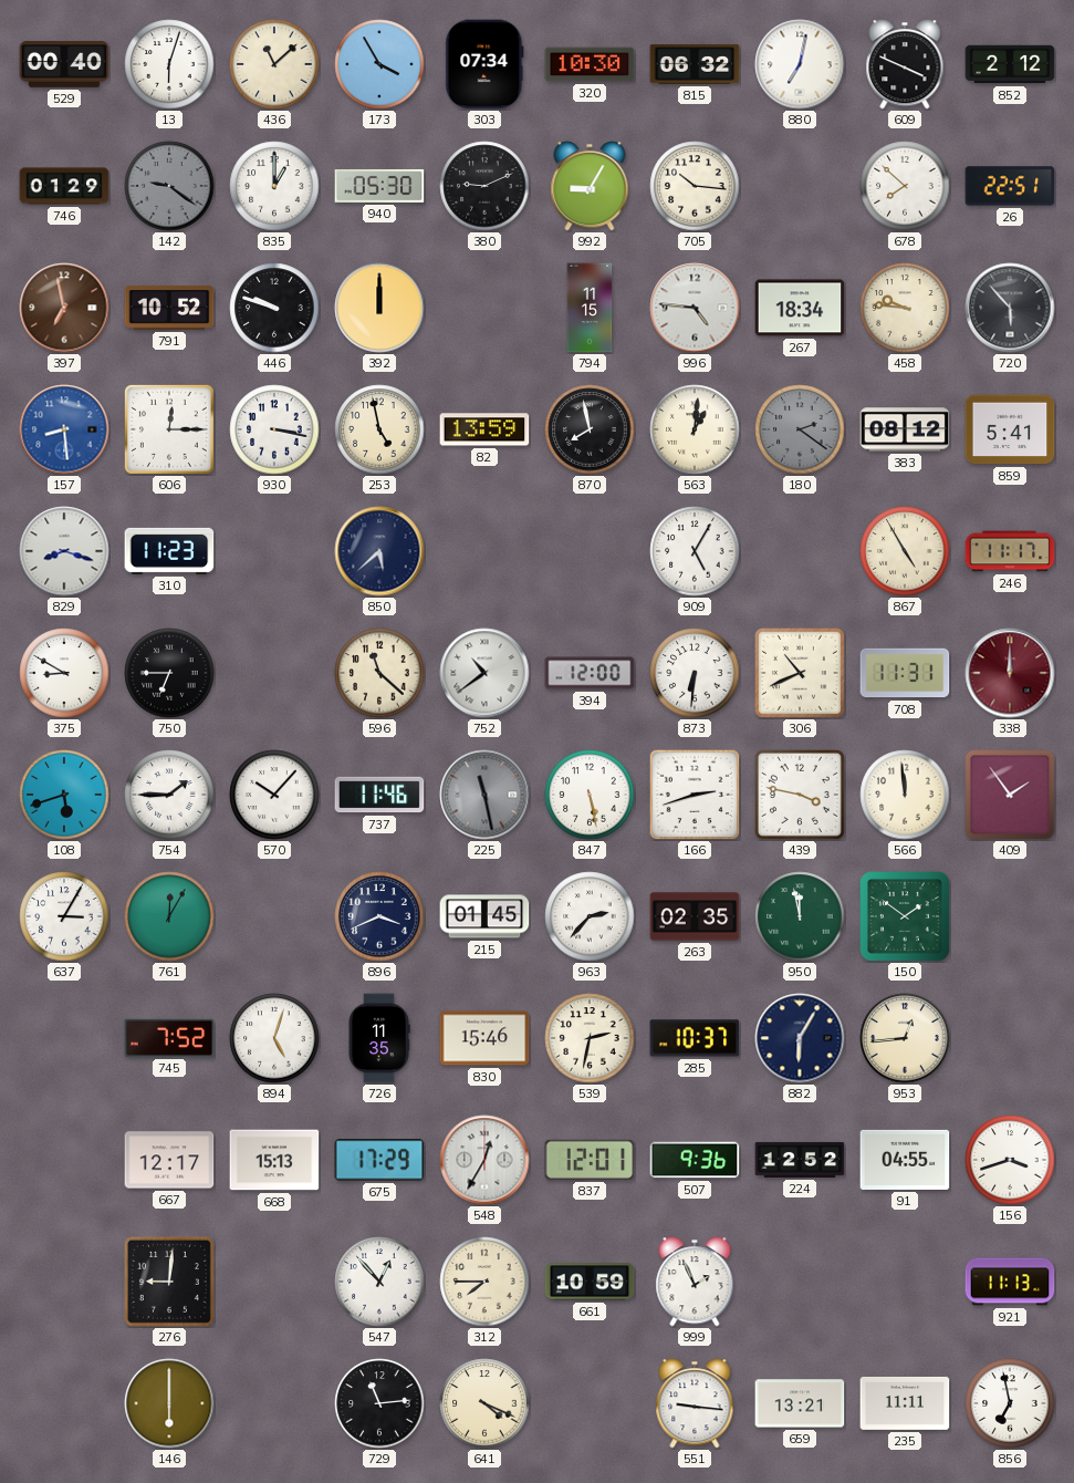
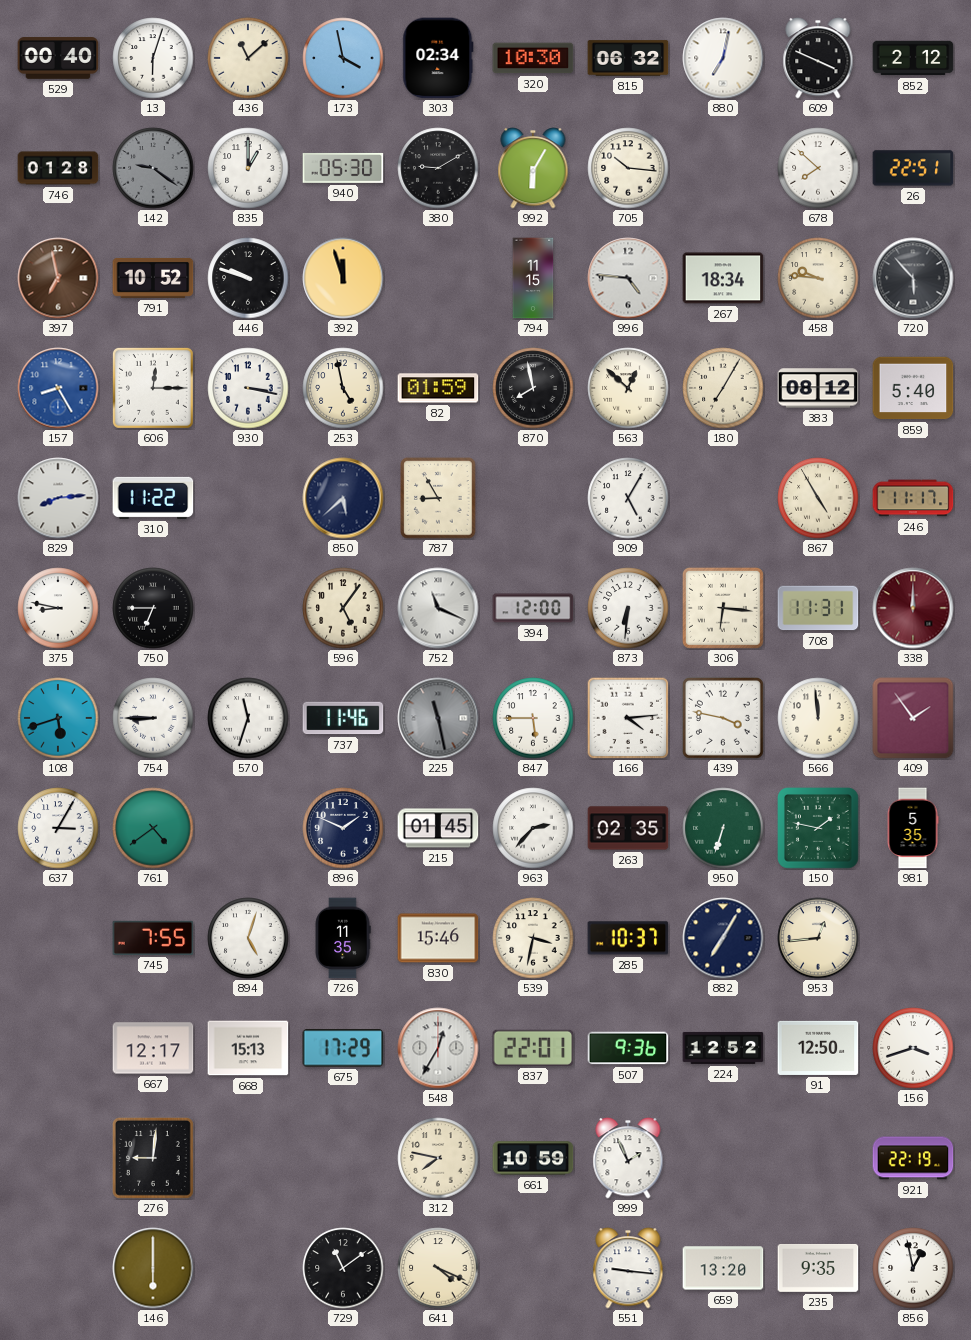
173: 3:55 -> 3:58
303: 07:34 -> 02:34
746: 01:29 -> 01:28
380: 9:11 -> 9:10
992: 9:05 -> 6:05
392: 12:00 -> 11:57
157: 8:29 -> 8:25
82: 13:59 -> 01:59
563: 1:01 -> 12:52
180: 2:21 -> 7:05
180 dial: grey -> cream
859: 5:41 -> 5:40
829: 8:18 -> 8:14
310: 11:23 -> 11:22
787: none -> 8:55
375: 8:50 -> 8:47
596: 11:22 -> 5:06
752: 10:39 -> 11:19
306: 10:41 -> 6:16
754: 1:45 -> 8:45
570: 10:07 -> 11:33
847: 5:28 -> 5:45
166: 2:42 -> 4:14
761: 12:05 -> 4:39
896: 3:41 -> 1:49
950: 11:58 -> 6:33
150: 1:51 -> 1:47
981: none -> 5:35
745: 7:52 -> 7:55
539: 2:32 -> 3:32
882: 6:05 -> 7:05
837: 12:01 -> 22:01
91: 04:55 -> 12:50
547: 12:53 -> none
312: 7:45 -> 7:47
921: 11:13 -> 22:19
729: 11:14 -> 11:09
659: 13:21 -> 13:20
235: 11:11 -> 9:35
856: 6:58 -> 12:58
